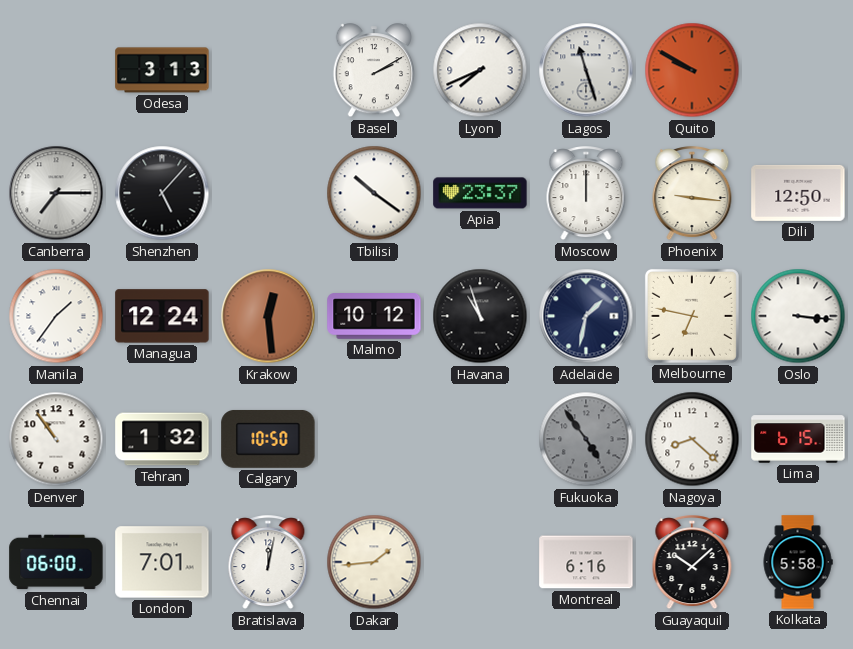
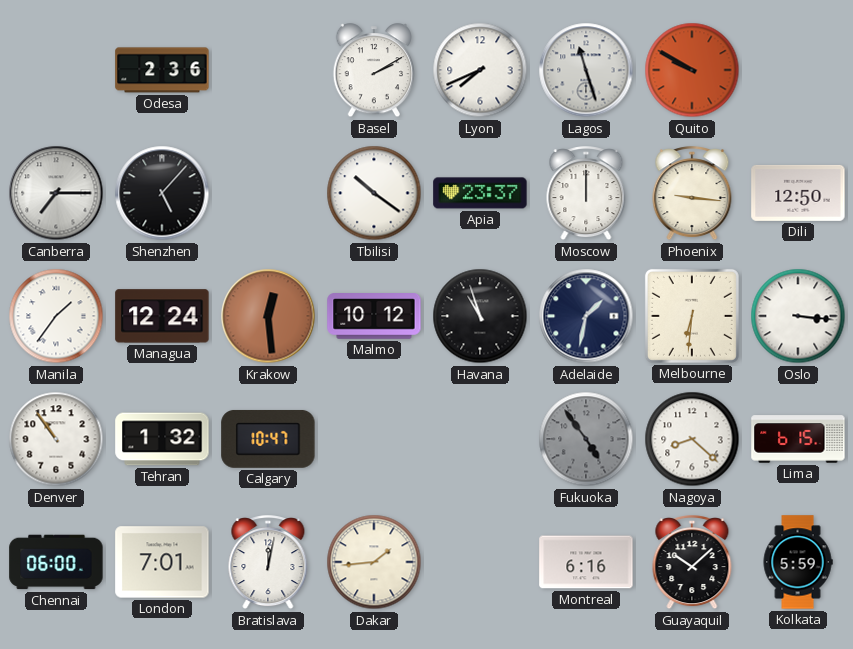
Odesa: 3:13 -> 2:36
Melbourne: 6:47 -> 6:31
Calgary: 10:50 -> 10:47
Kolkata: 5:58 -> 5:59
